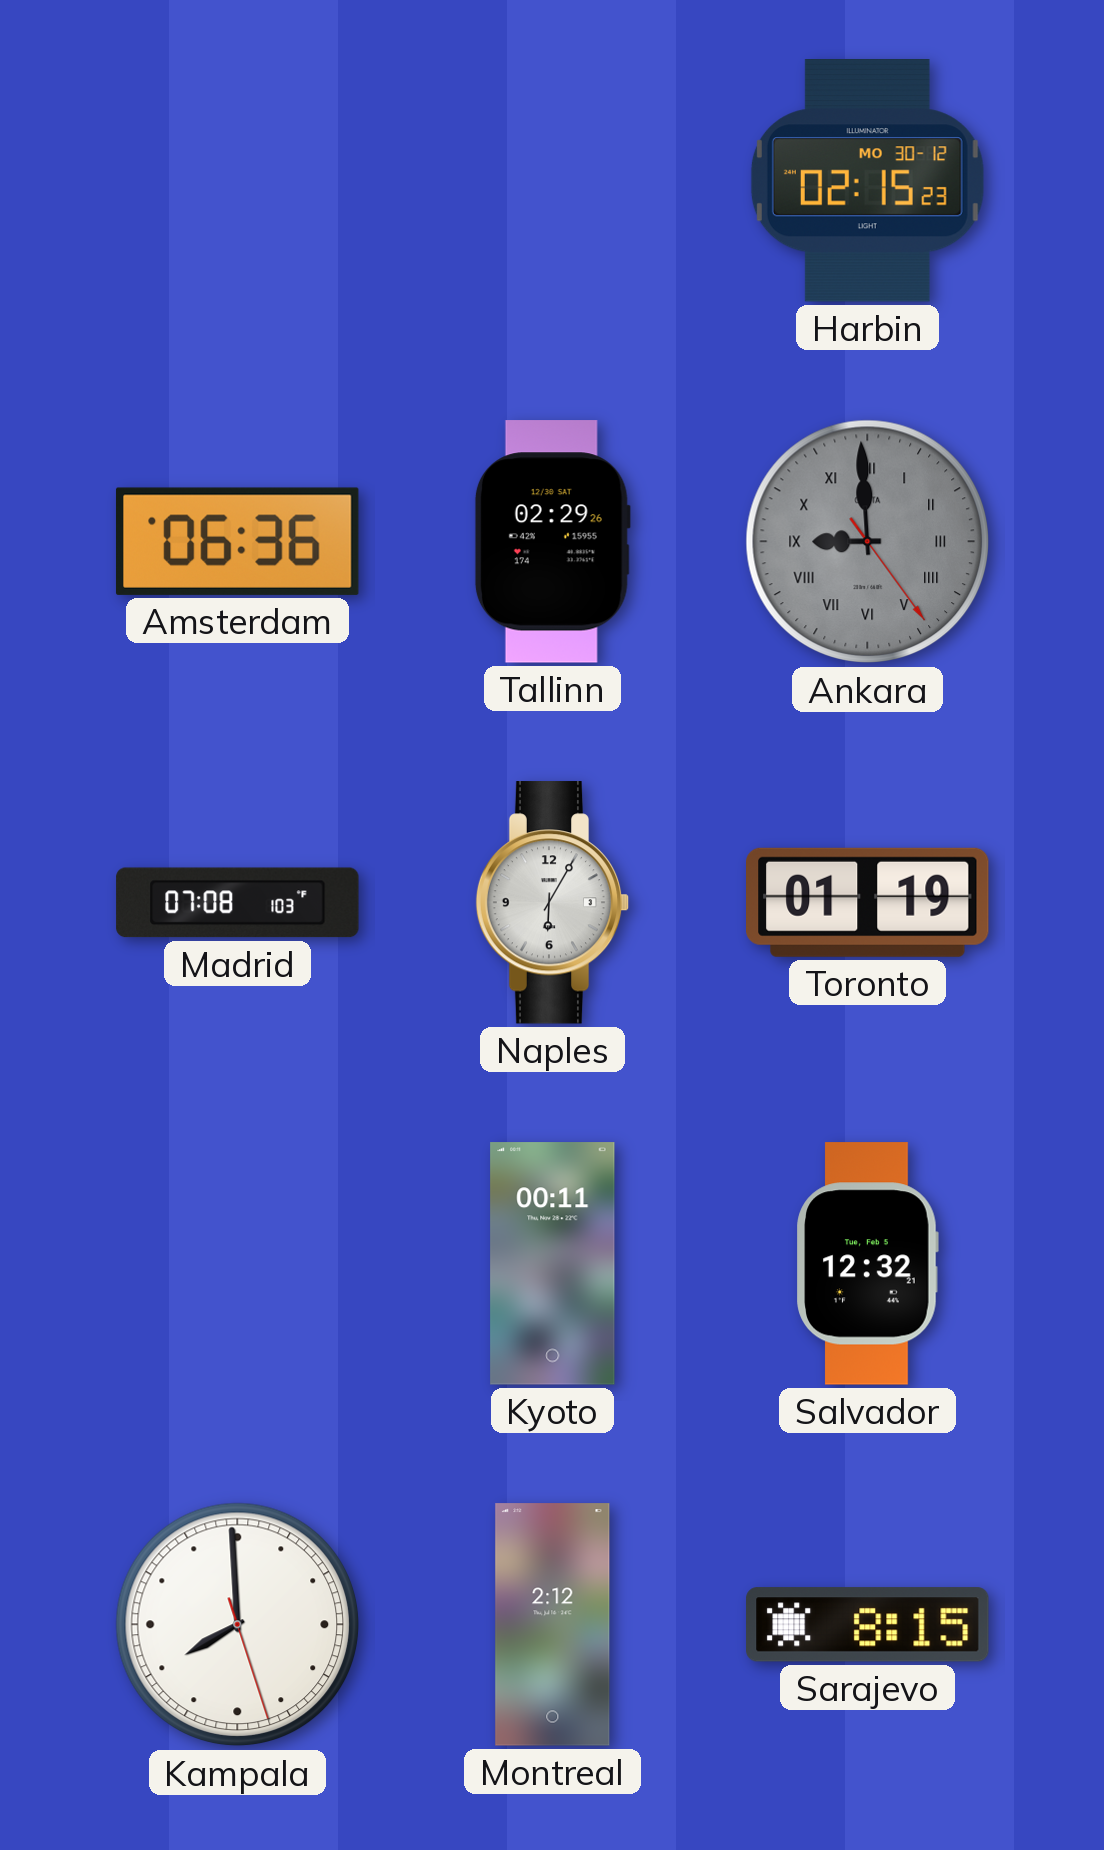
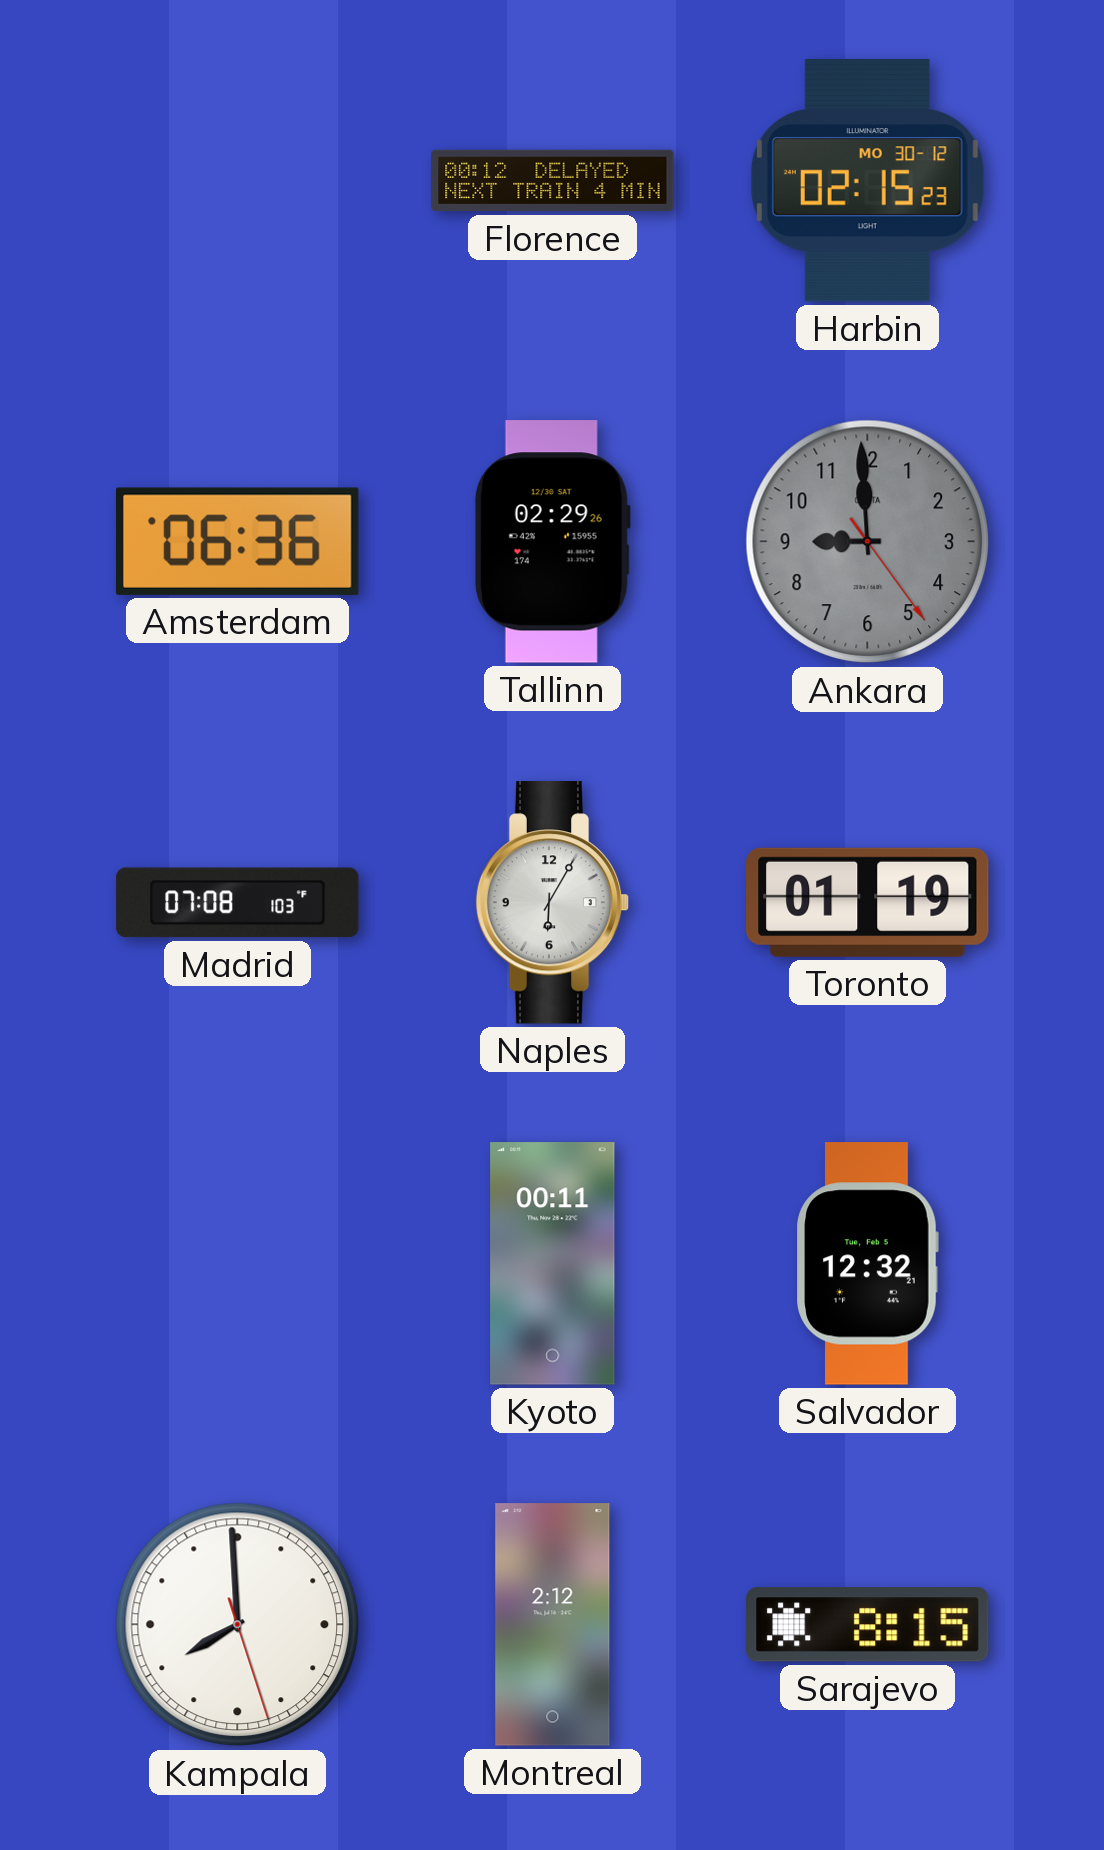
Florence: none -> 00:12
Ankara numerals: Roman -> Arabic
